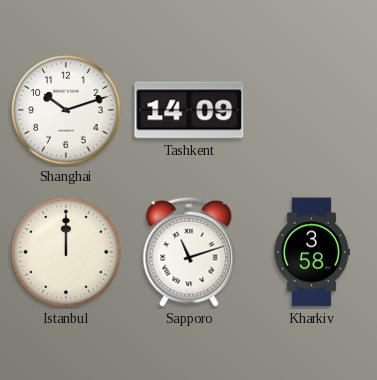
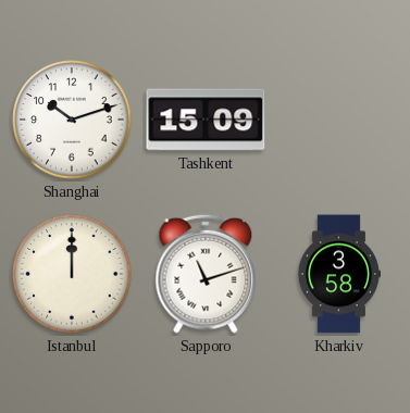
Tashkent: 14:09 -> 15:09
